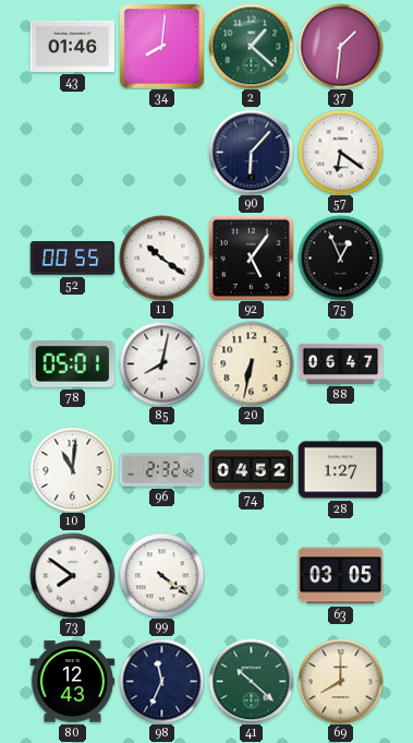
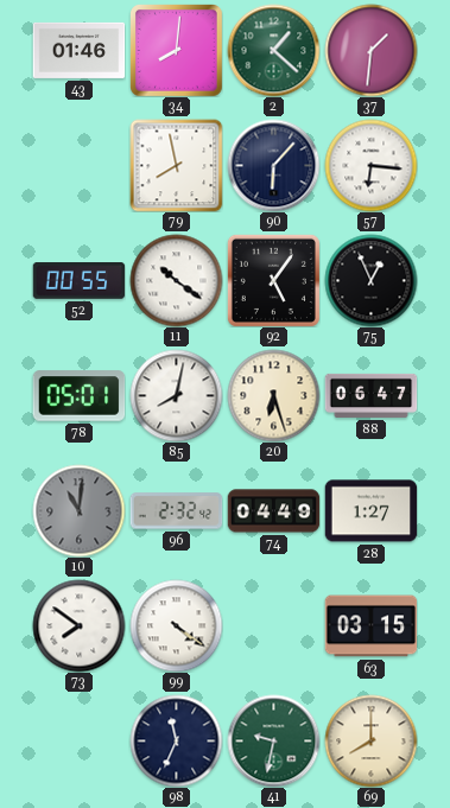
79: none -> 7:58
57: 6:21 -> 6:16
20: 6:32 -> 6:27
10 dial: white -> grey
74: 04:52 -> 04:49
63: 03:05 -> 03:15
80: 12:43 -> none
41: 10:22 -> 9:32
